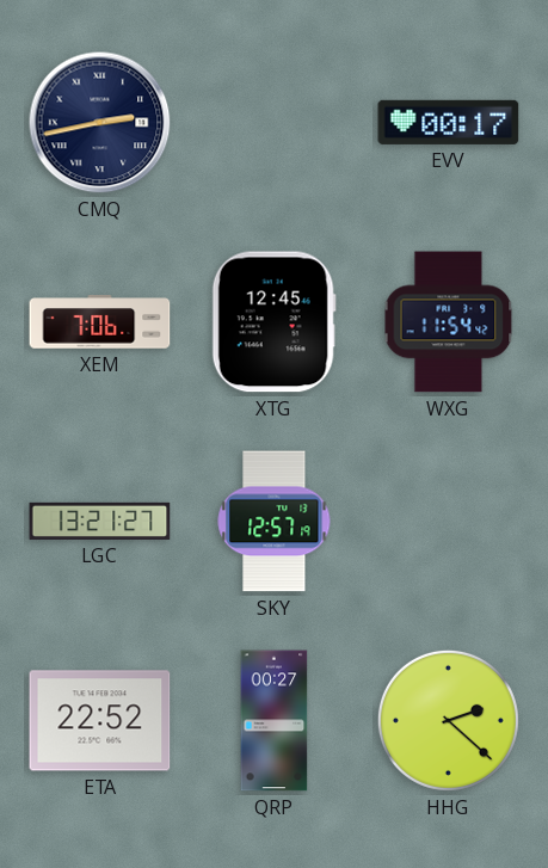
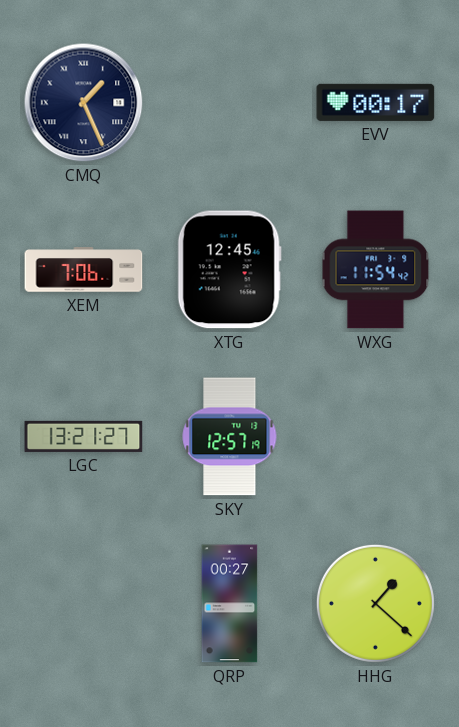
CMQ: 2:43 -> 1:26
ETA: 22:52 -> none
HHG: 2:22 -> 1:22
